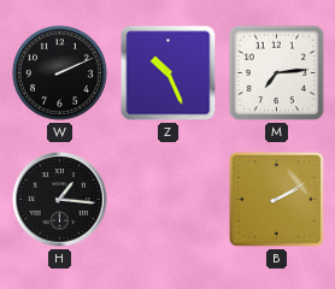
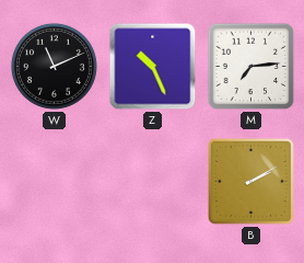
W: 2:11 -> 11:11
H: 1:16 -> none
